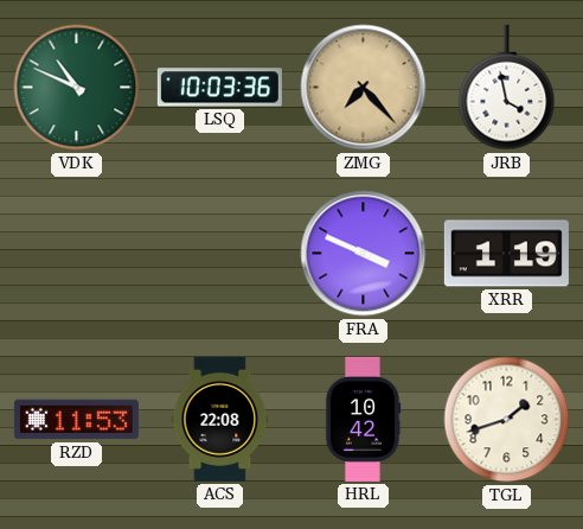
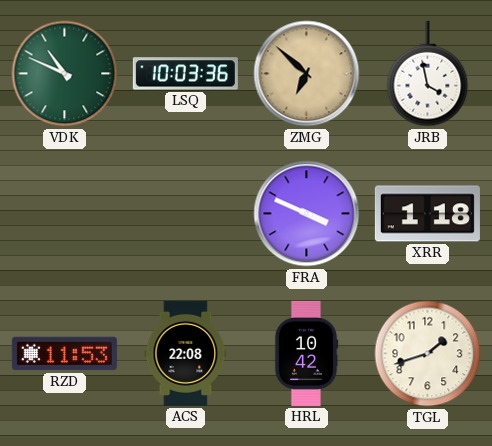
ZMG: 7:23 -> 6:52
XRR: 1:19 -> 1:18
